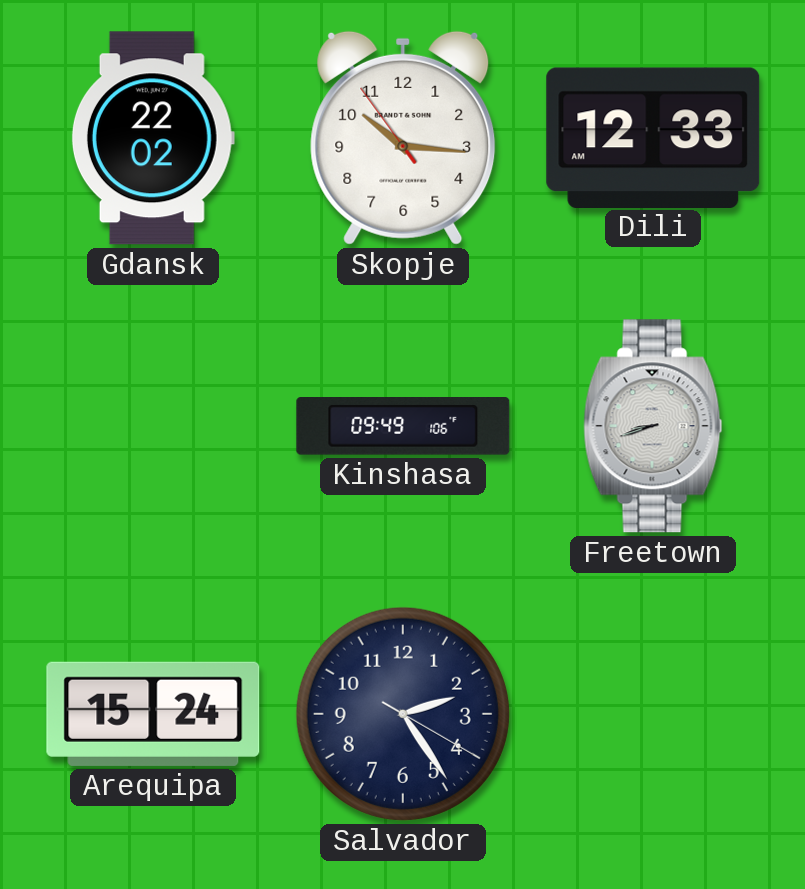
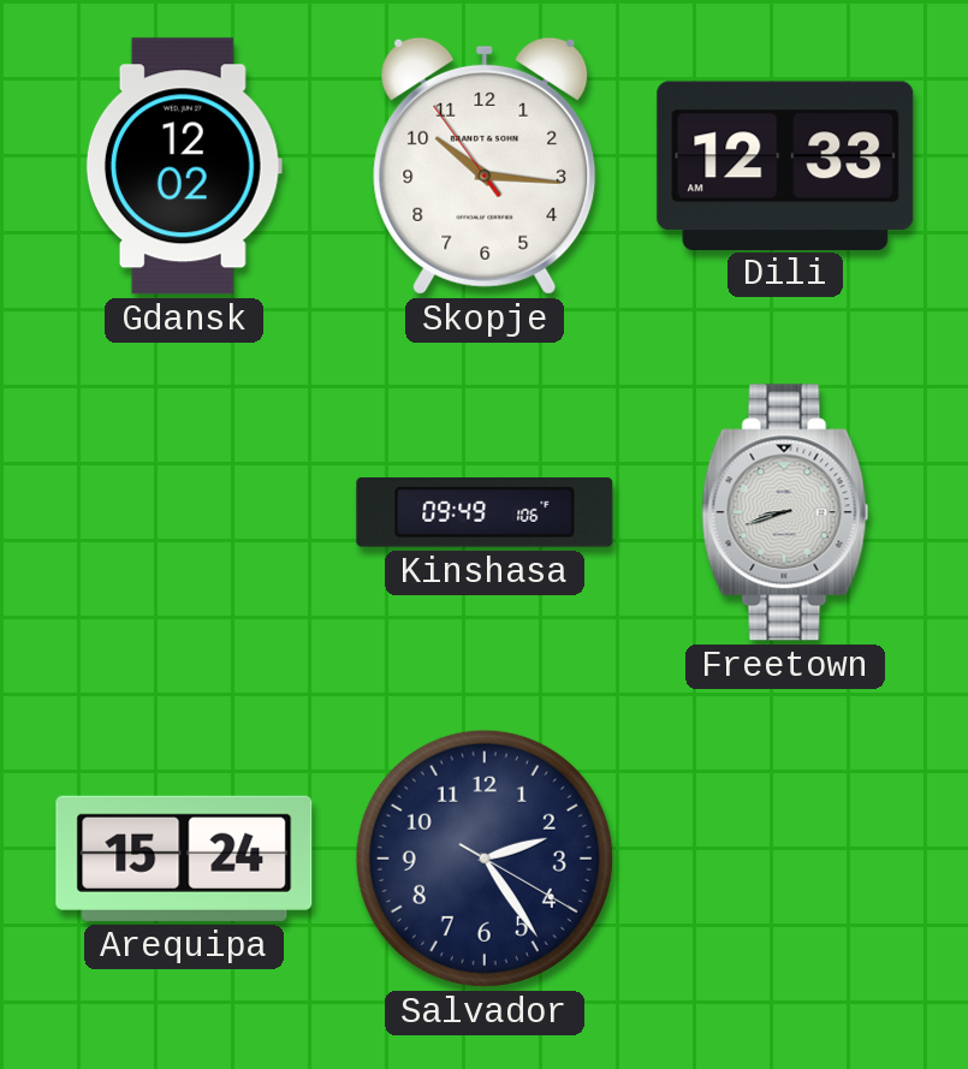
Gdansk: 22:02 -> 12:02
